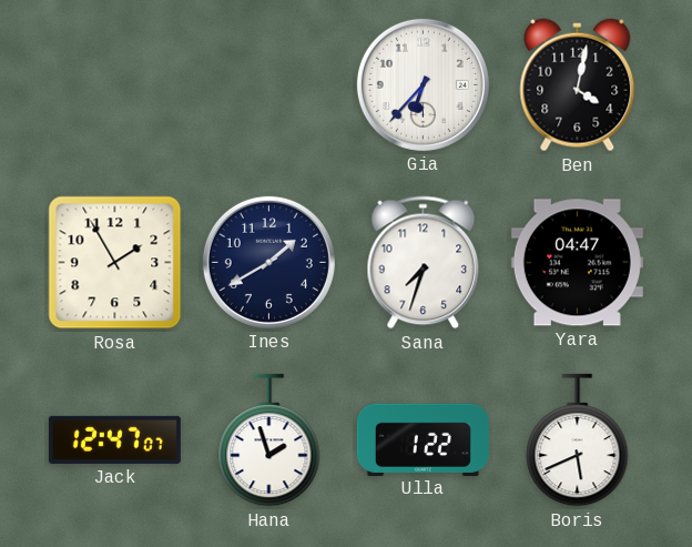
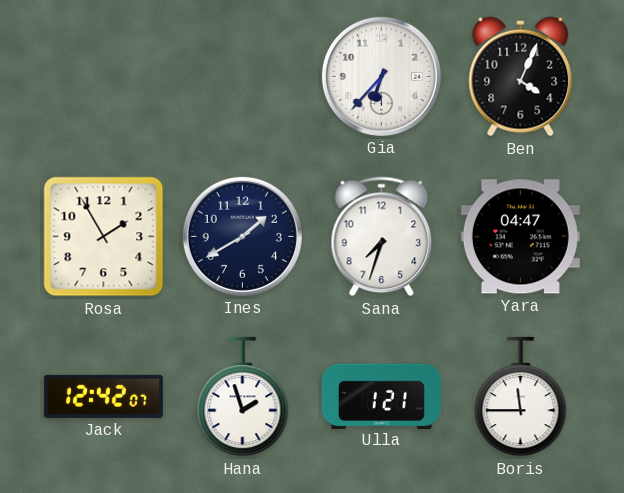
Ben: 4:02 -> 4:04
Jack: 12:47 -> 12:42
Ulla: 1:22 -> 1:21
Boris: 5:41 -> 11:45
